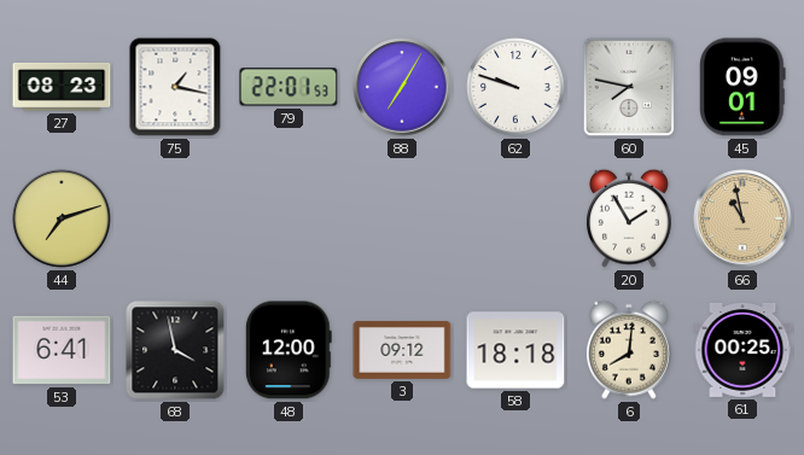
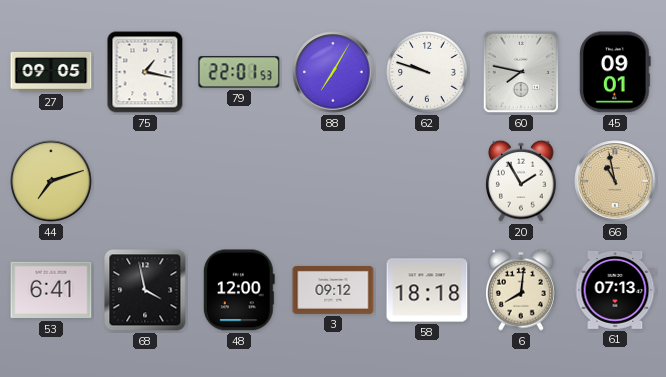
27: 08:23 -> 09:05
61: 00:25 -> 07:13
